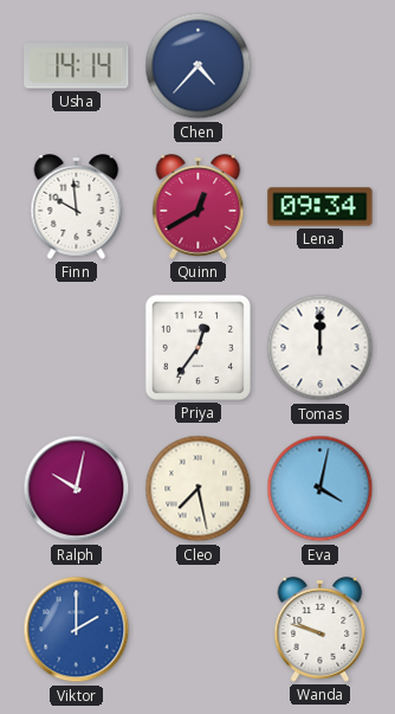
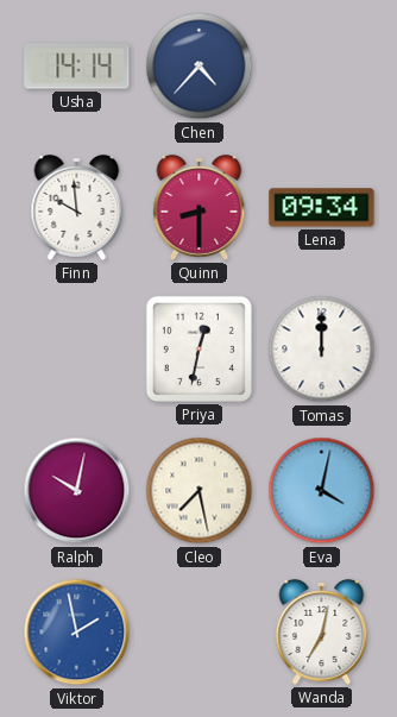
Quinn: 12:40 -> 8:30
Priya: 12:36 -> 12:32
Viktor: 2:00 -> 1:58
Wanda: 9:48 -> 7:02
